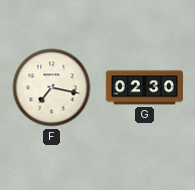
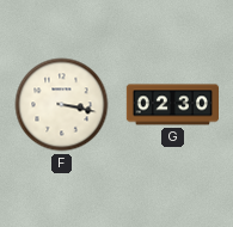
F: 7:17 -> 3:17
